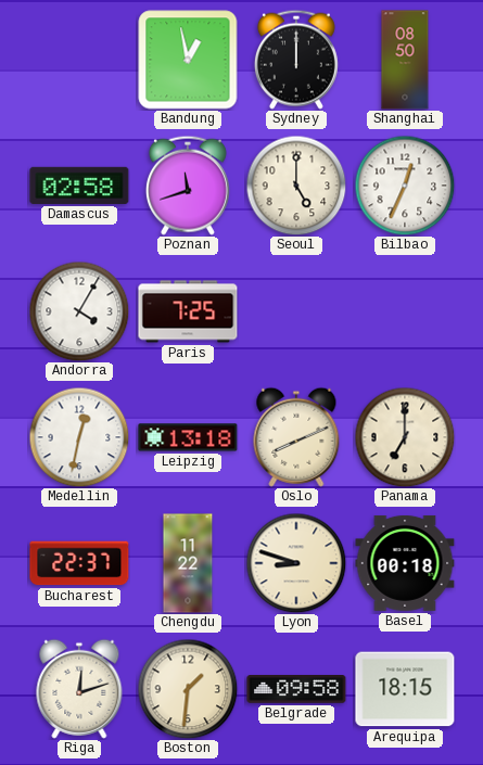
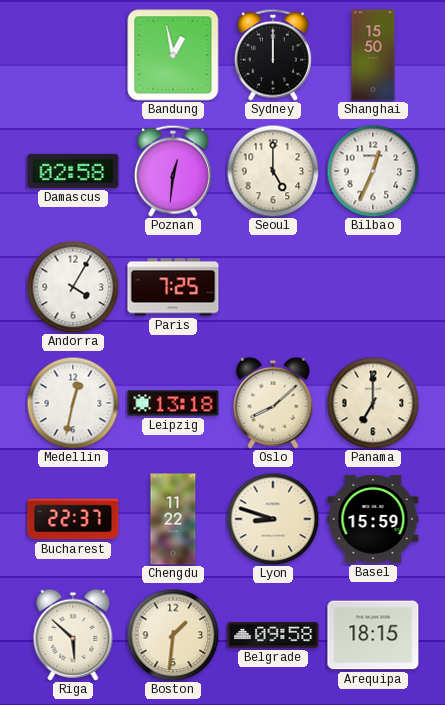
Shanghai: 08:50 -> 15:50
Poznan: 11:42 -> 12:31
Oslo: 8:11 -> 8:08
Basel: 00:18 -> 15:59
Riga: 12:12 -> 5:52
